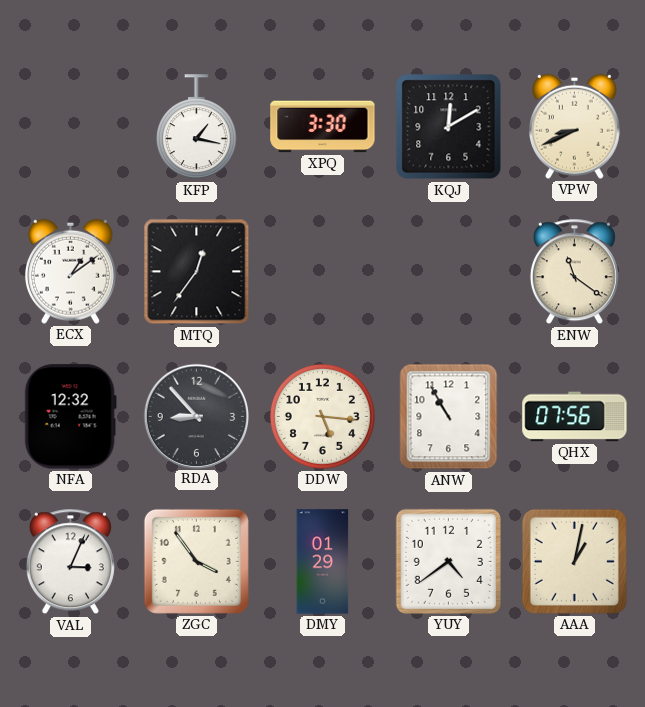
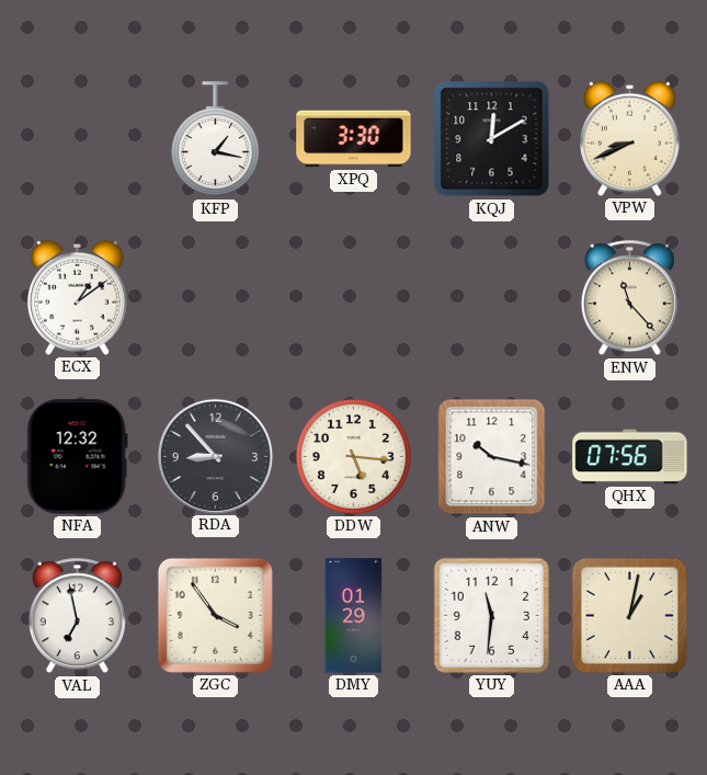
MTQ: 12:36 -> none
ENW: 11:21 -> 11:23
ANW: 10:55 -> 10:17
VAL: 3:04 -> 6:58
YUY: 4:39 -> 11:31
